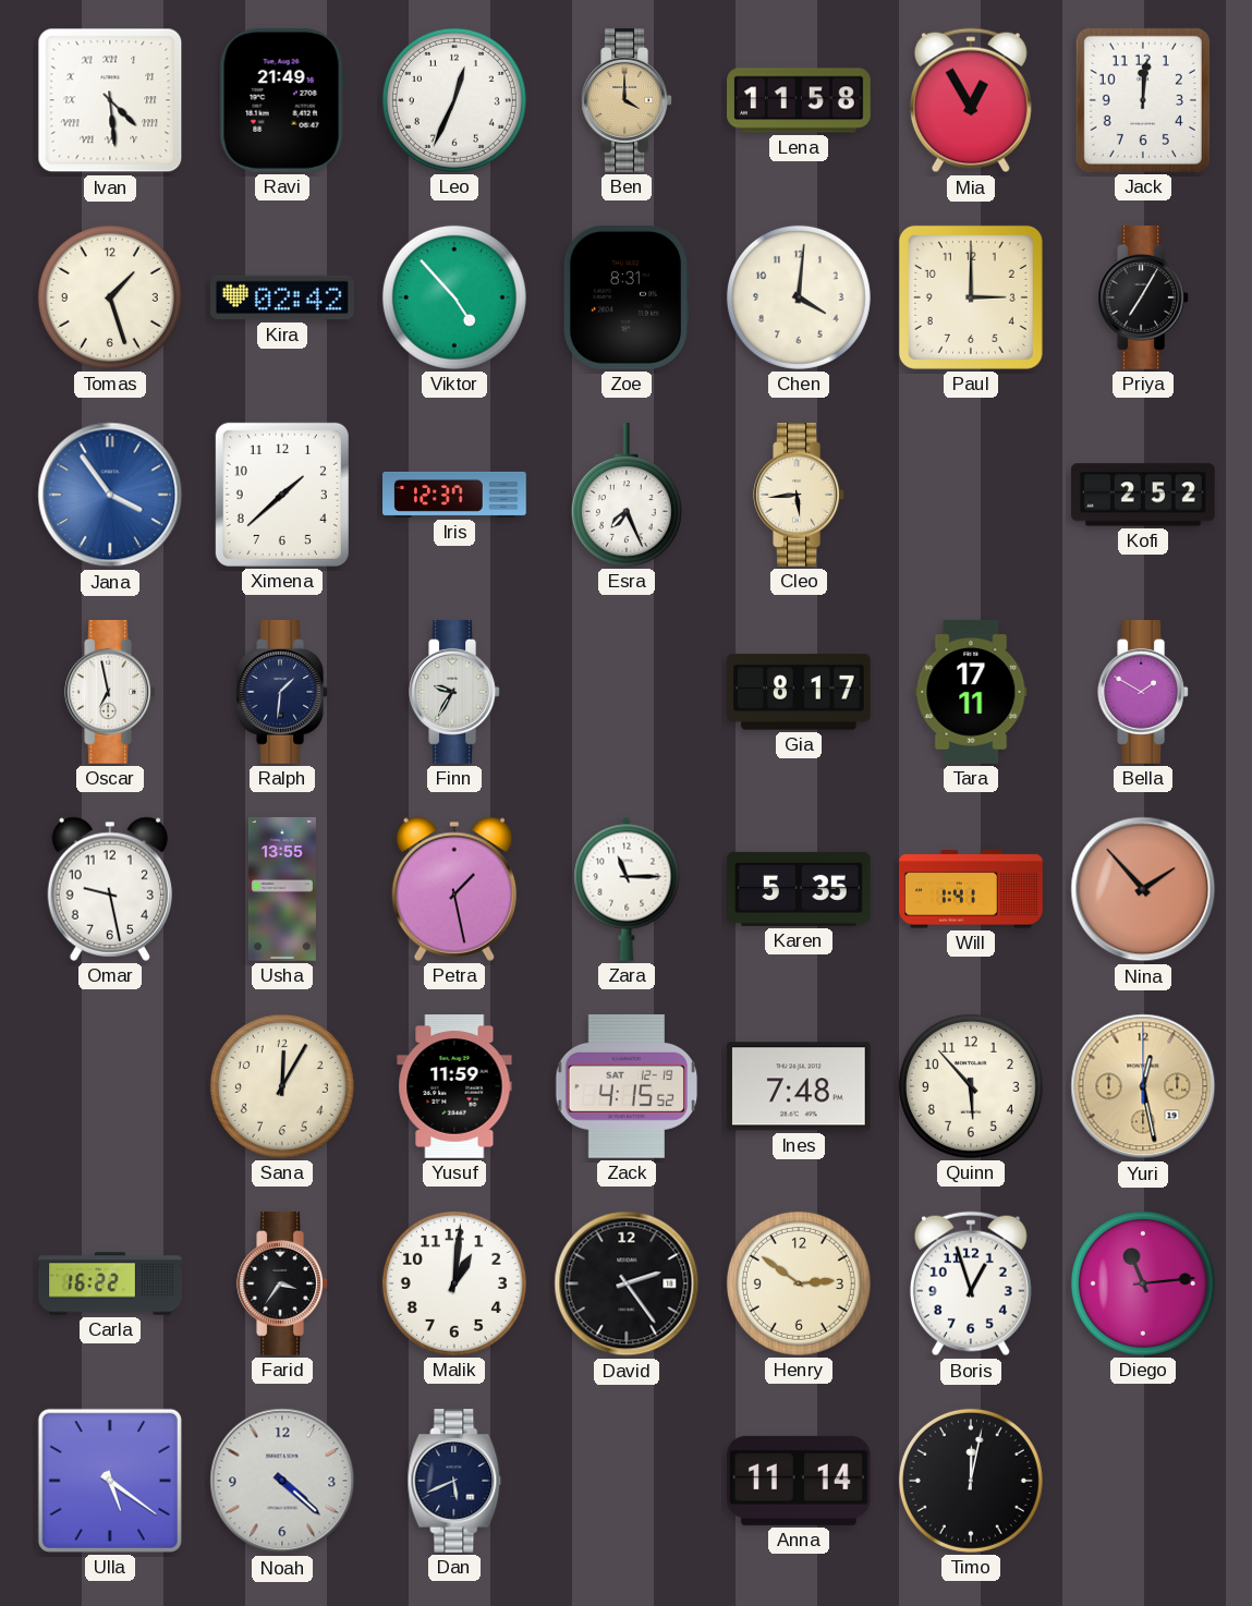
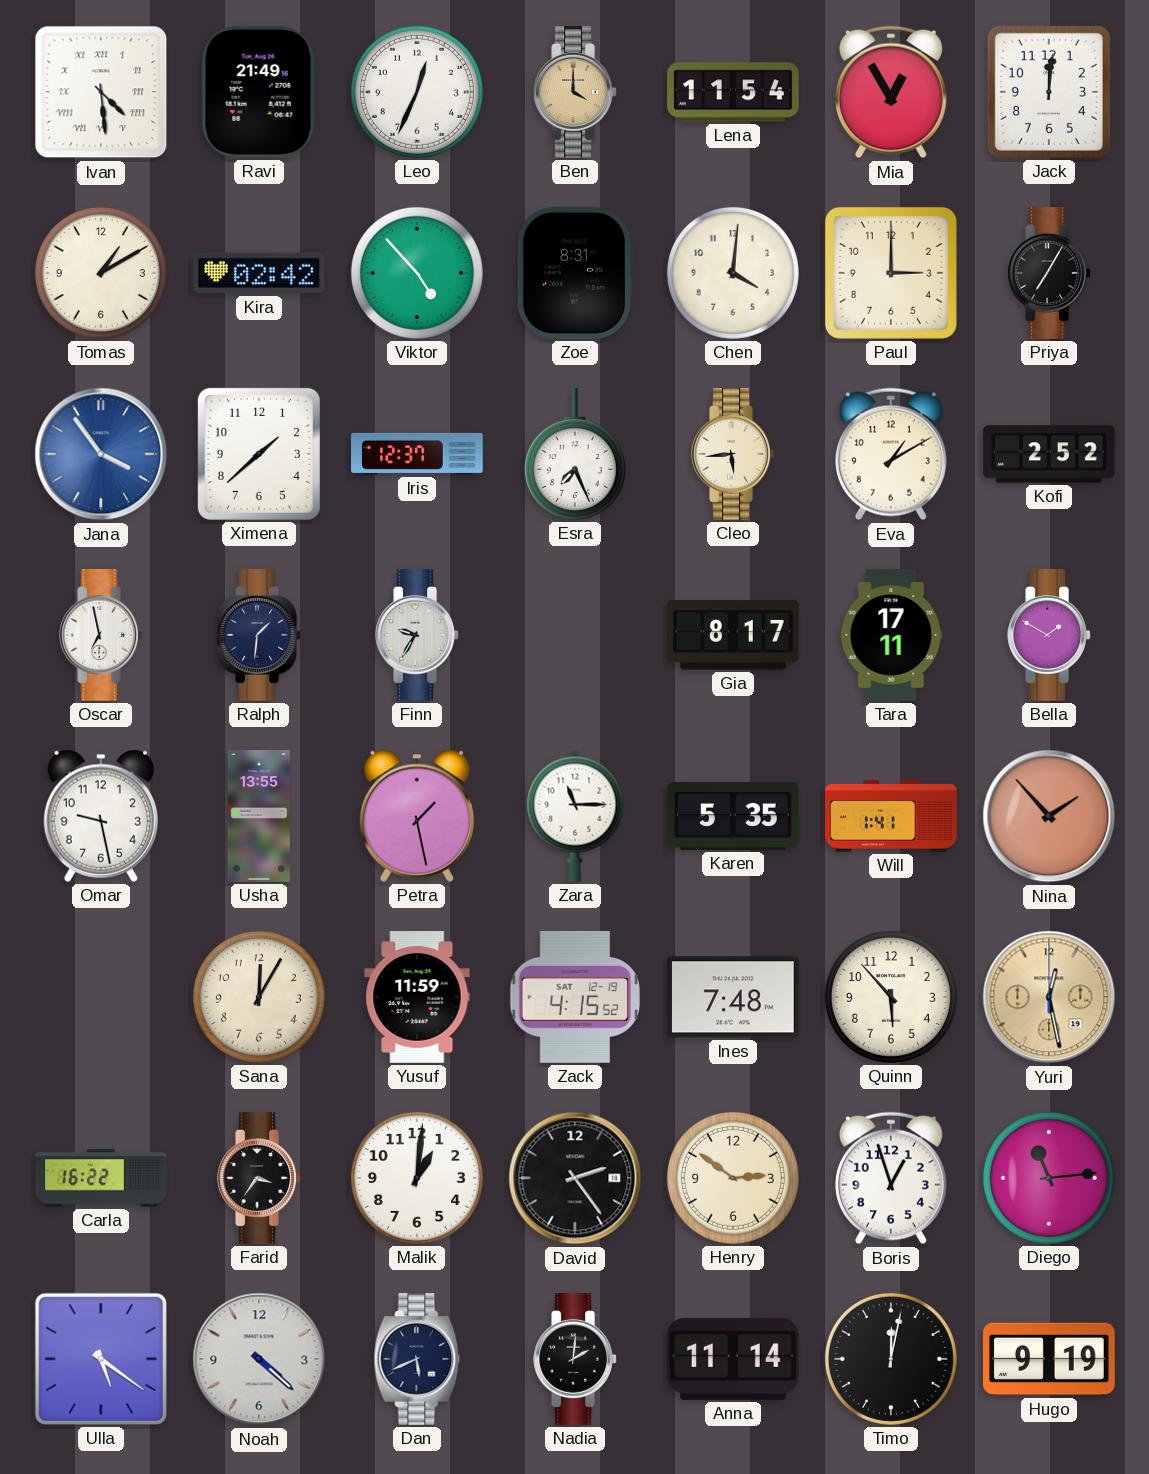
Lena: 11:58 -> 11:54
Tomas: 1:27 -> 1:10
Eva: none -> 1:10
Nadia: none -> 2:01
Hugo: none -> 9:19
